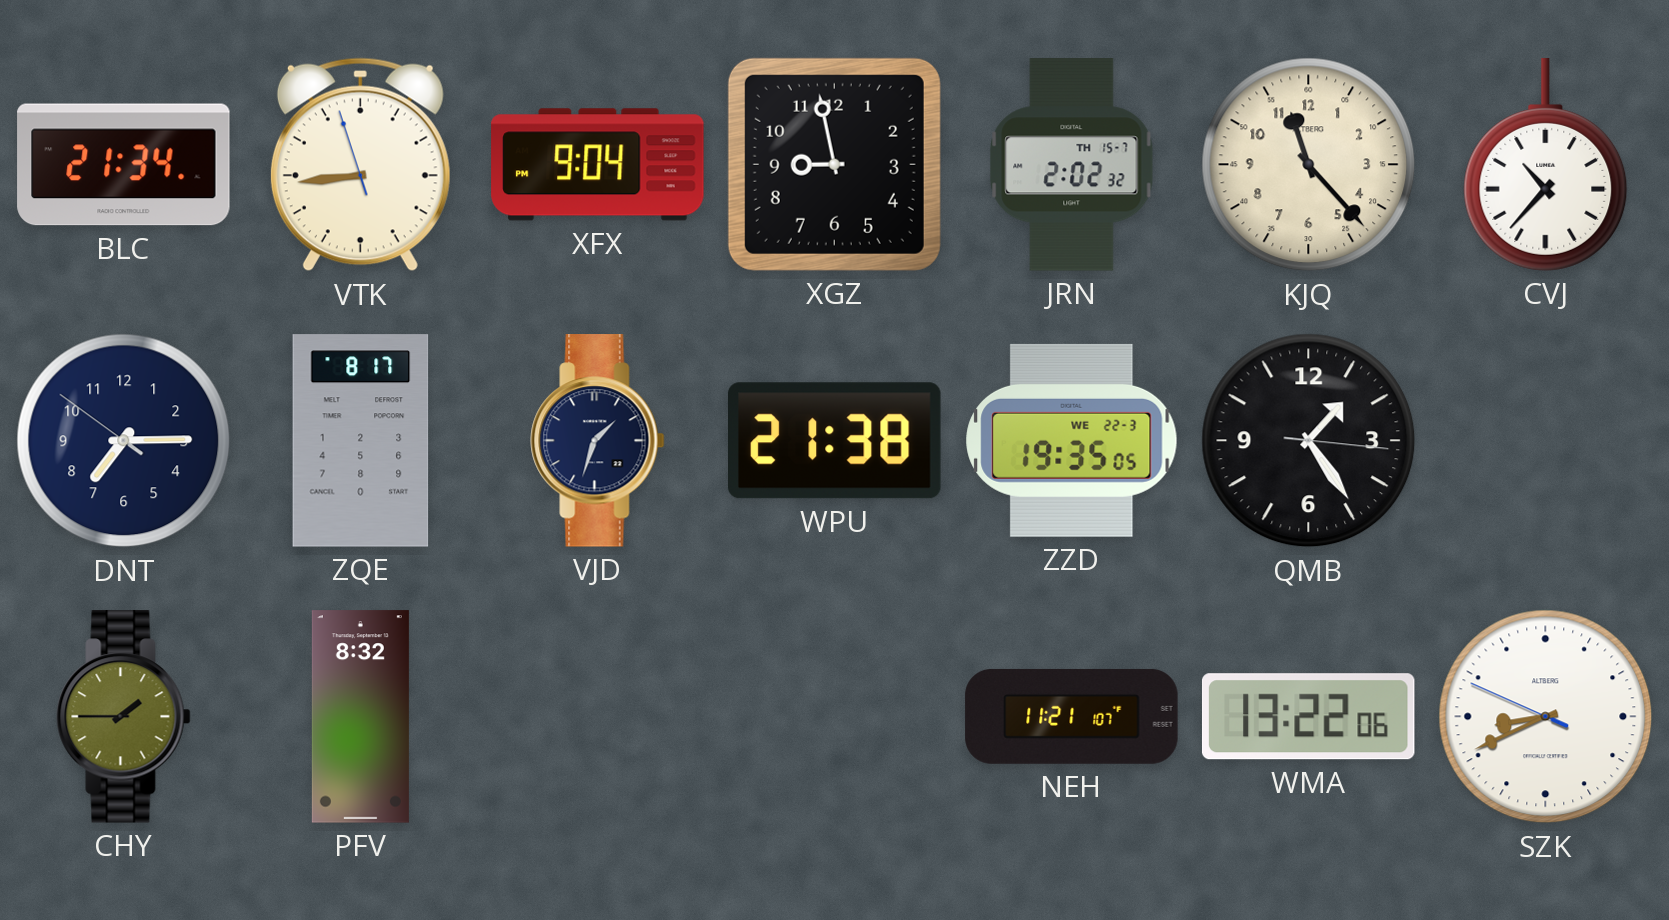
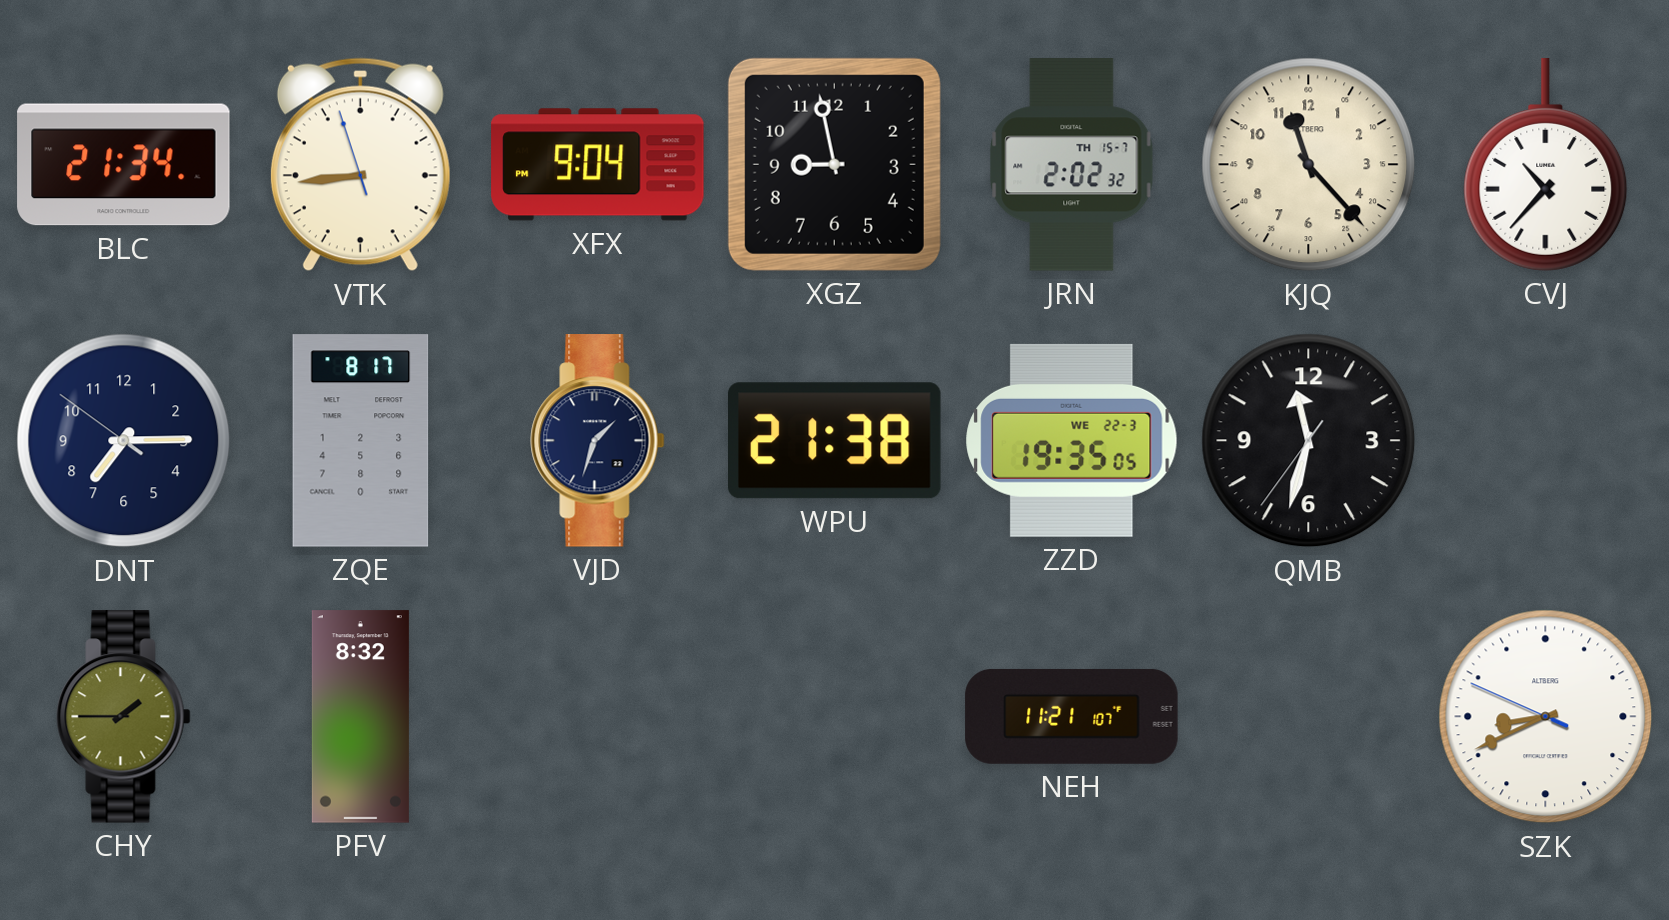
QMB: 1:24 -> 11:32
WMA: 13:22 -> none
